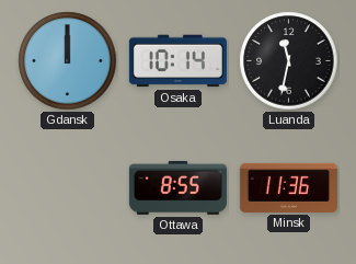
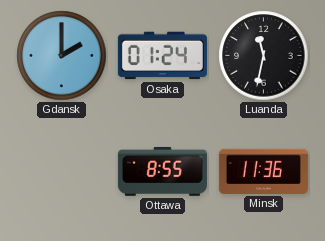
Gdansk: 12:00 -> 2:00
Osaka: 10:14 -> 01:24
